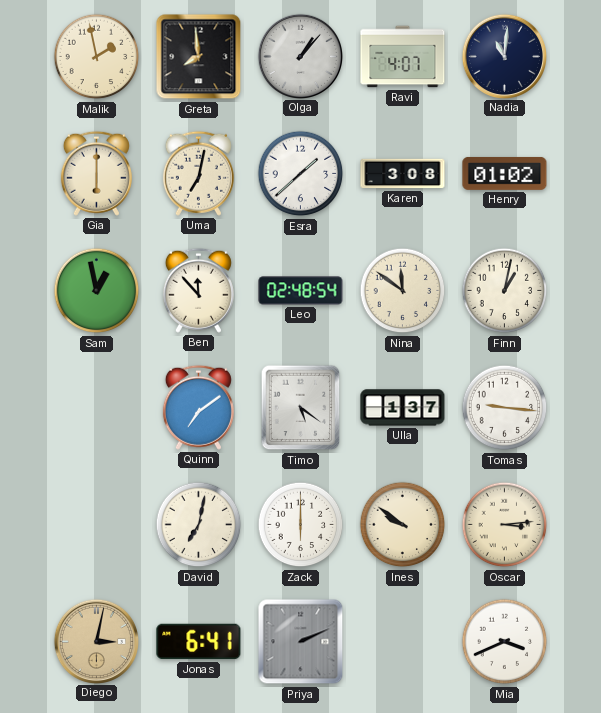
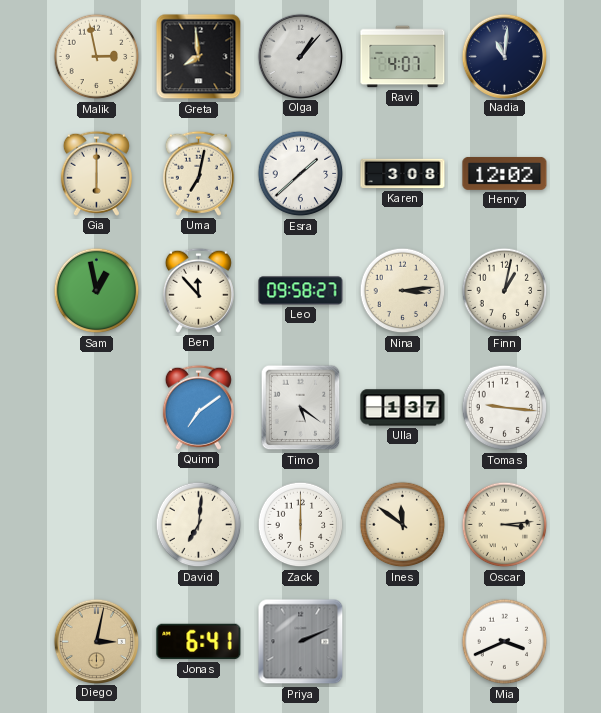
Malik: 1:58 -> 2:58
Henry: 01:02 -> 12:02
Leo: 02:48 -> 09:58
Nina: 11:51 -> 3:14
David: 7:02 -> 7:01
Ines: 9:51 -> 11:51
